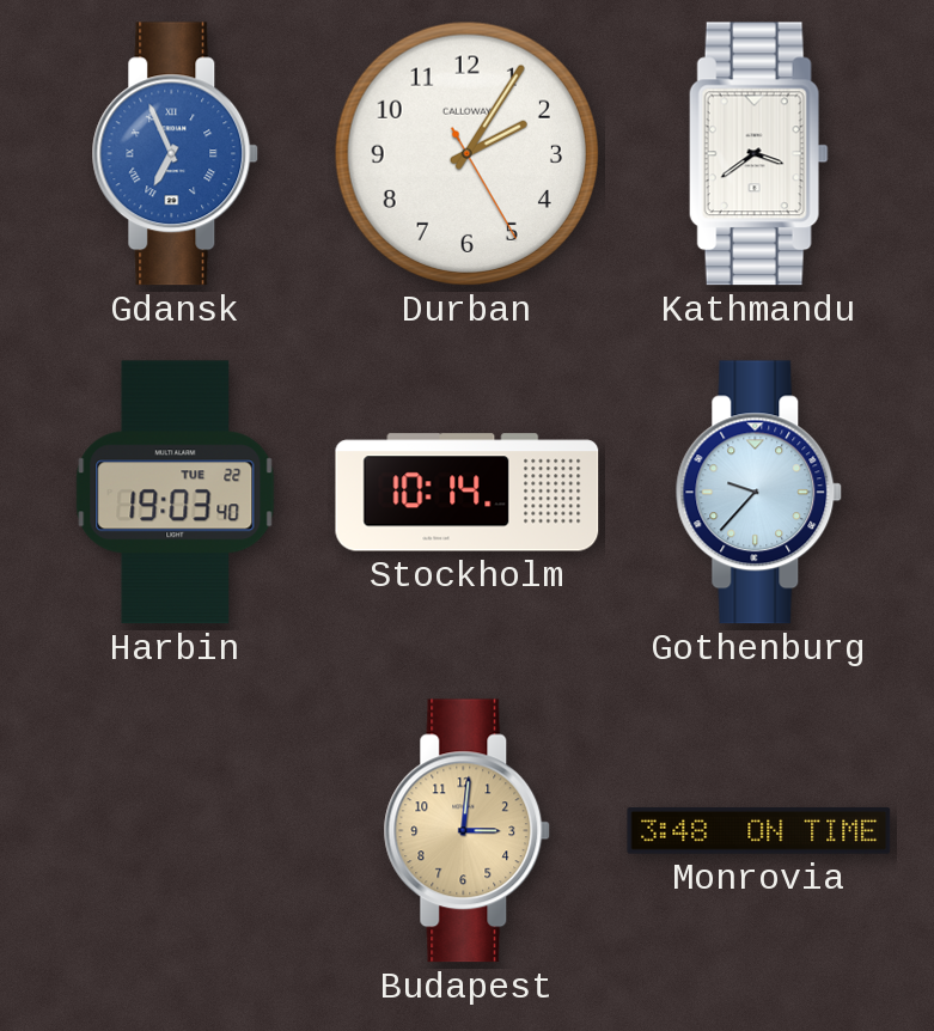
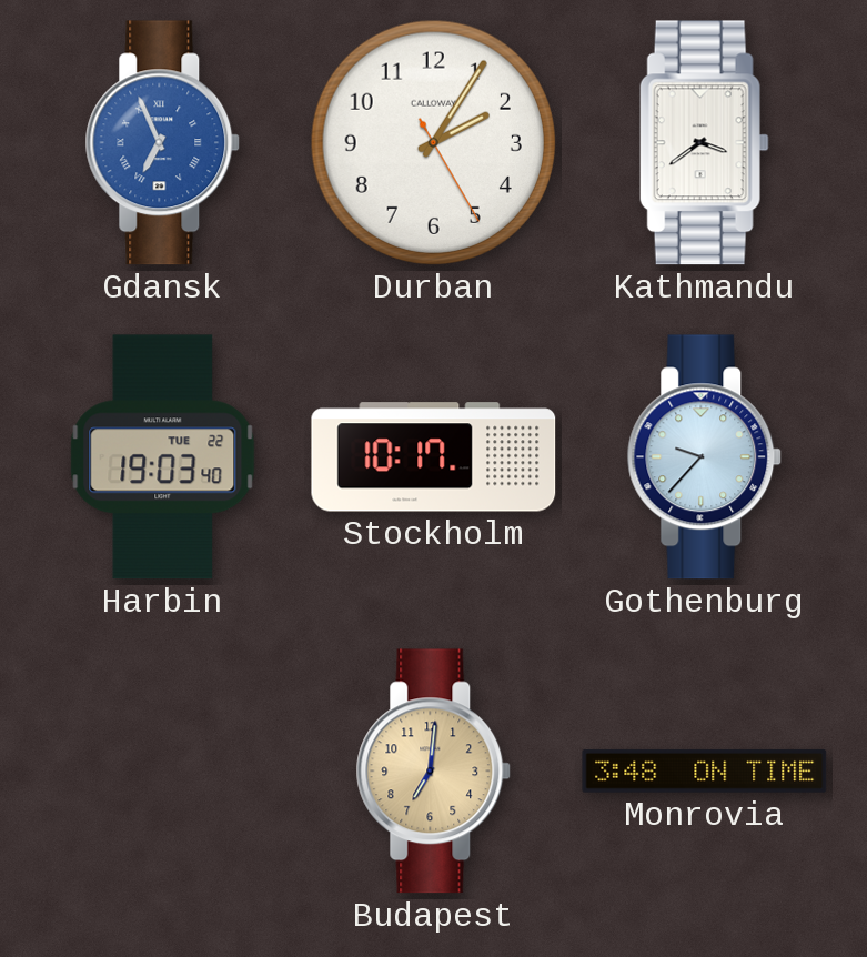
Stockholm: 10:14 -> 10:17
Budapest: 3:01 -> 7:01
